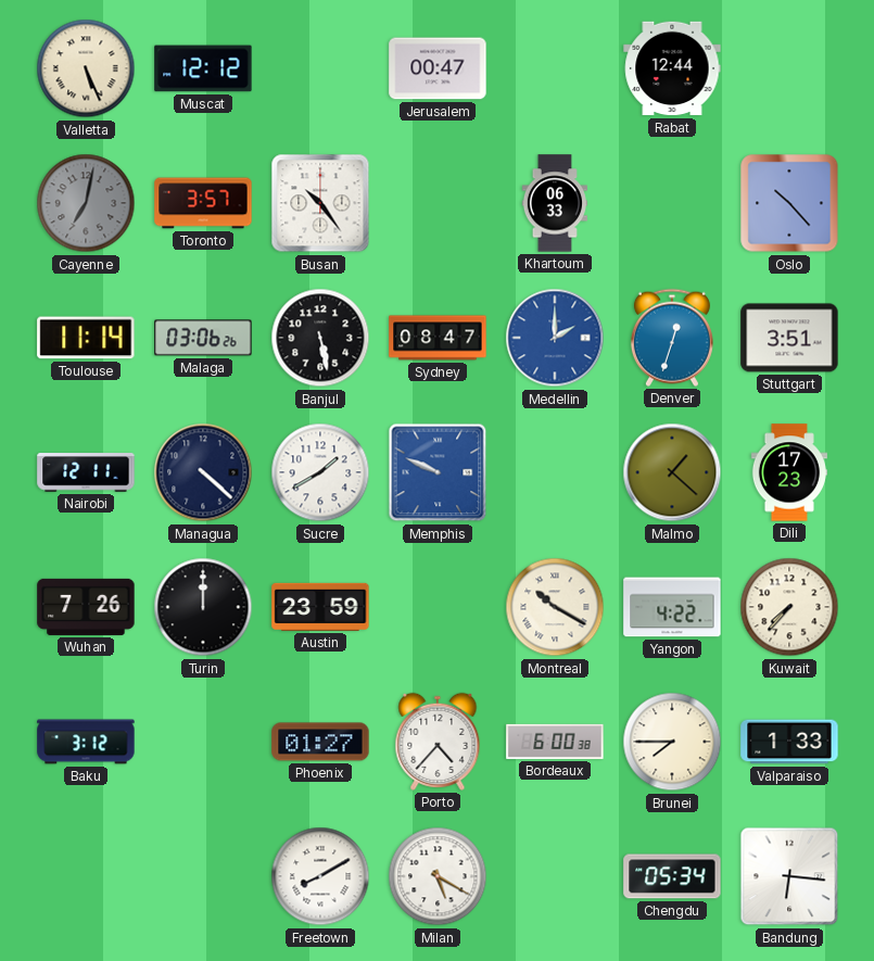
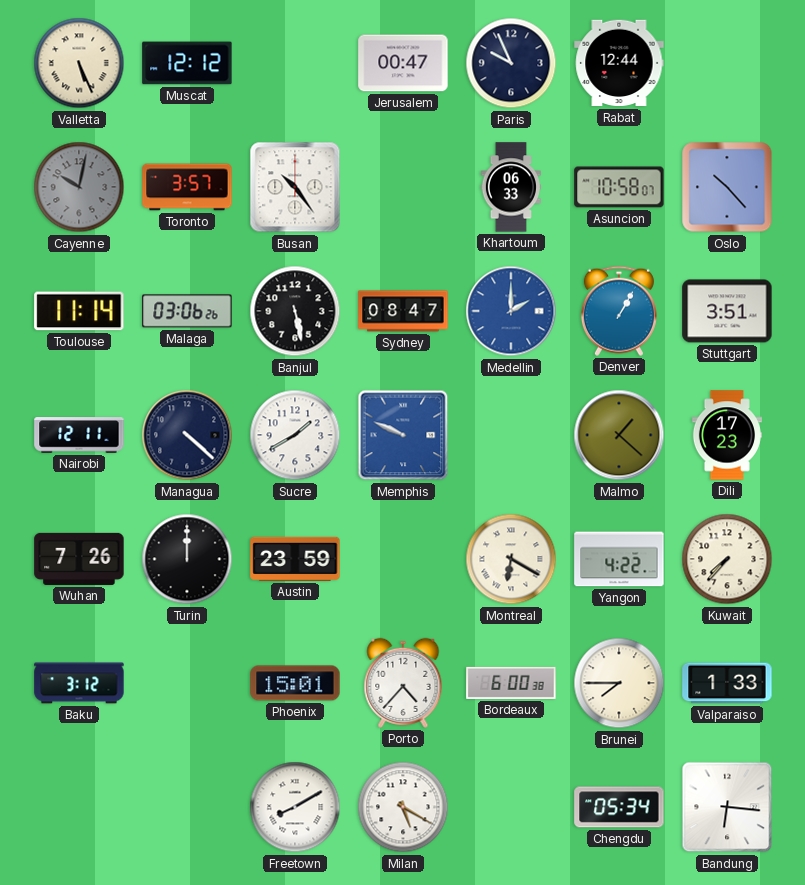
Paris: none -> 9:56
Cayenne: 7:02 -> 10:02
Asuncion: none -> 10:58
Denver: 12:33 -> 1:05
Montreal: 10:20 -> 6:20
Phoenix: 01:27 -> 15:01
